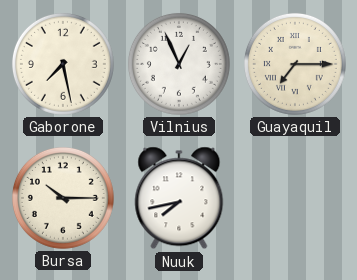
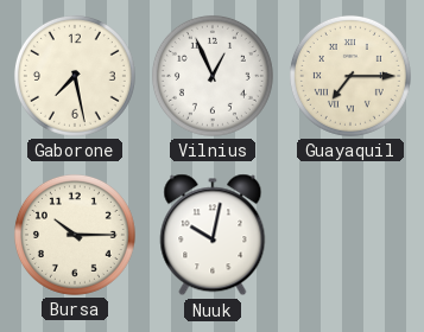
Nuuk: 7:43 -> 10:02
